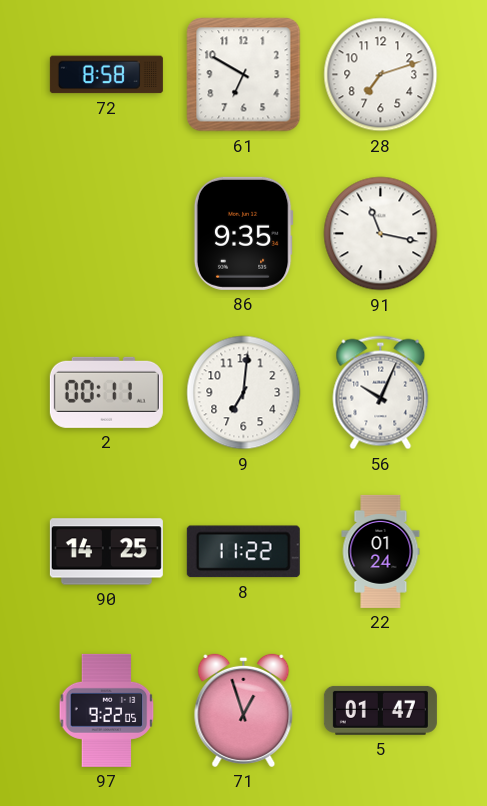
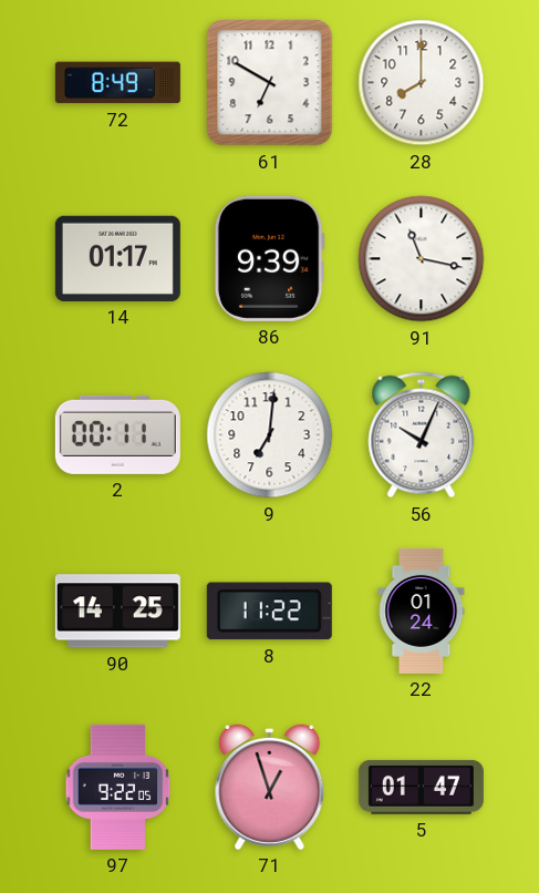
72: 8:58 -> 8:49
28: 7:12 -> 8:00
14: none -> 01:17
86: 9:35 -> 9:39
